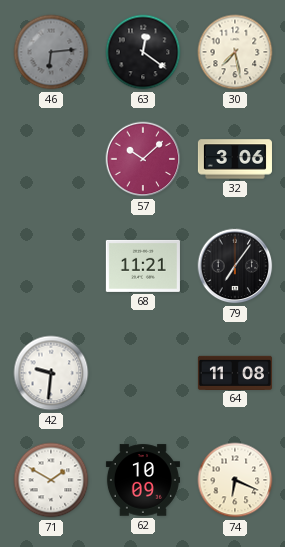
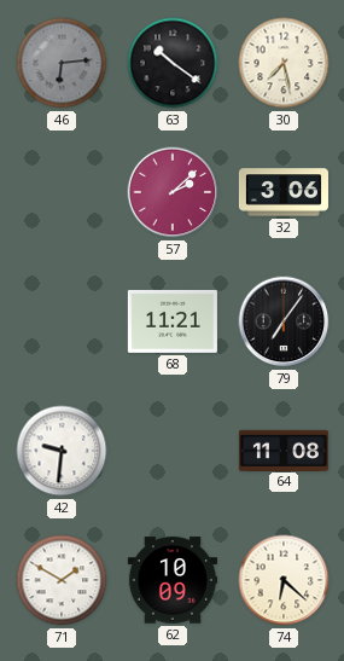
63: 12:21 -> 10:21
57: 10:08 -> 2:08
74: 6:19 -> 6:22
